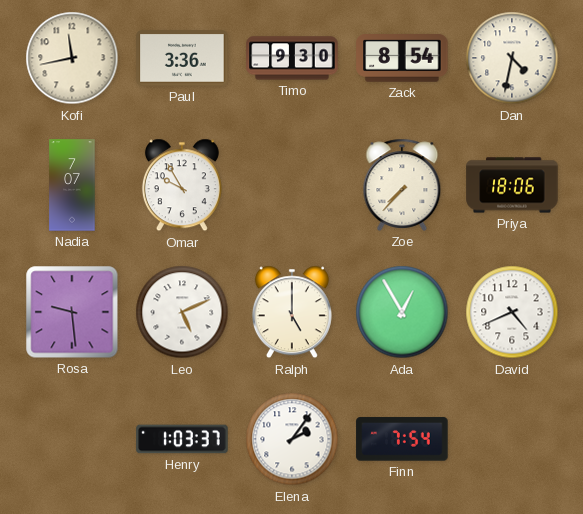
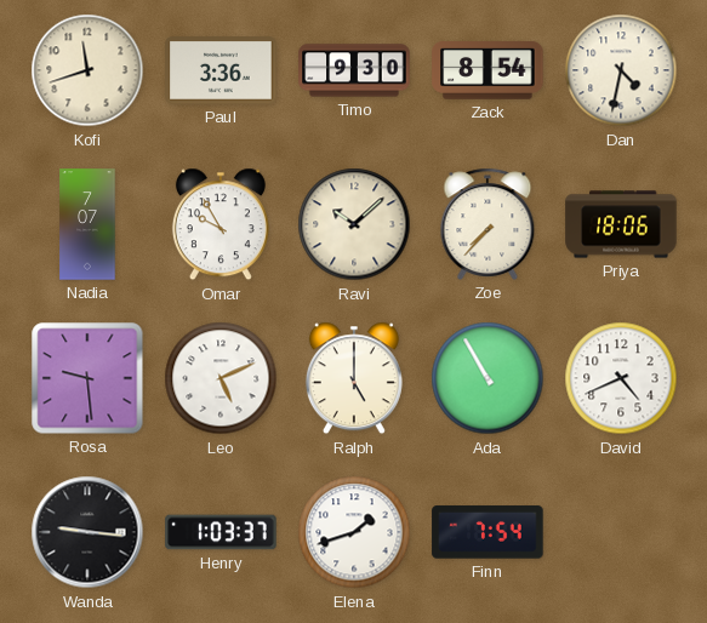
Kofi: 11:43 -> 11:42
Ravi: none -> 10:08
Ada: 12:55 -> 10:55
Wanda: none -> 9:16
Elena: 2:06 -> 1:42
